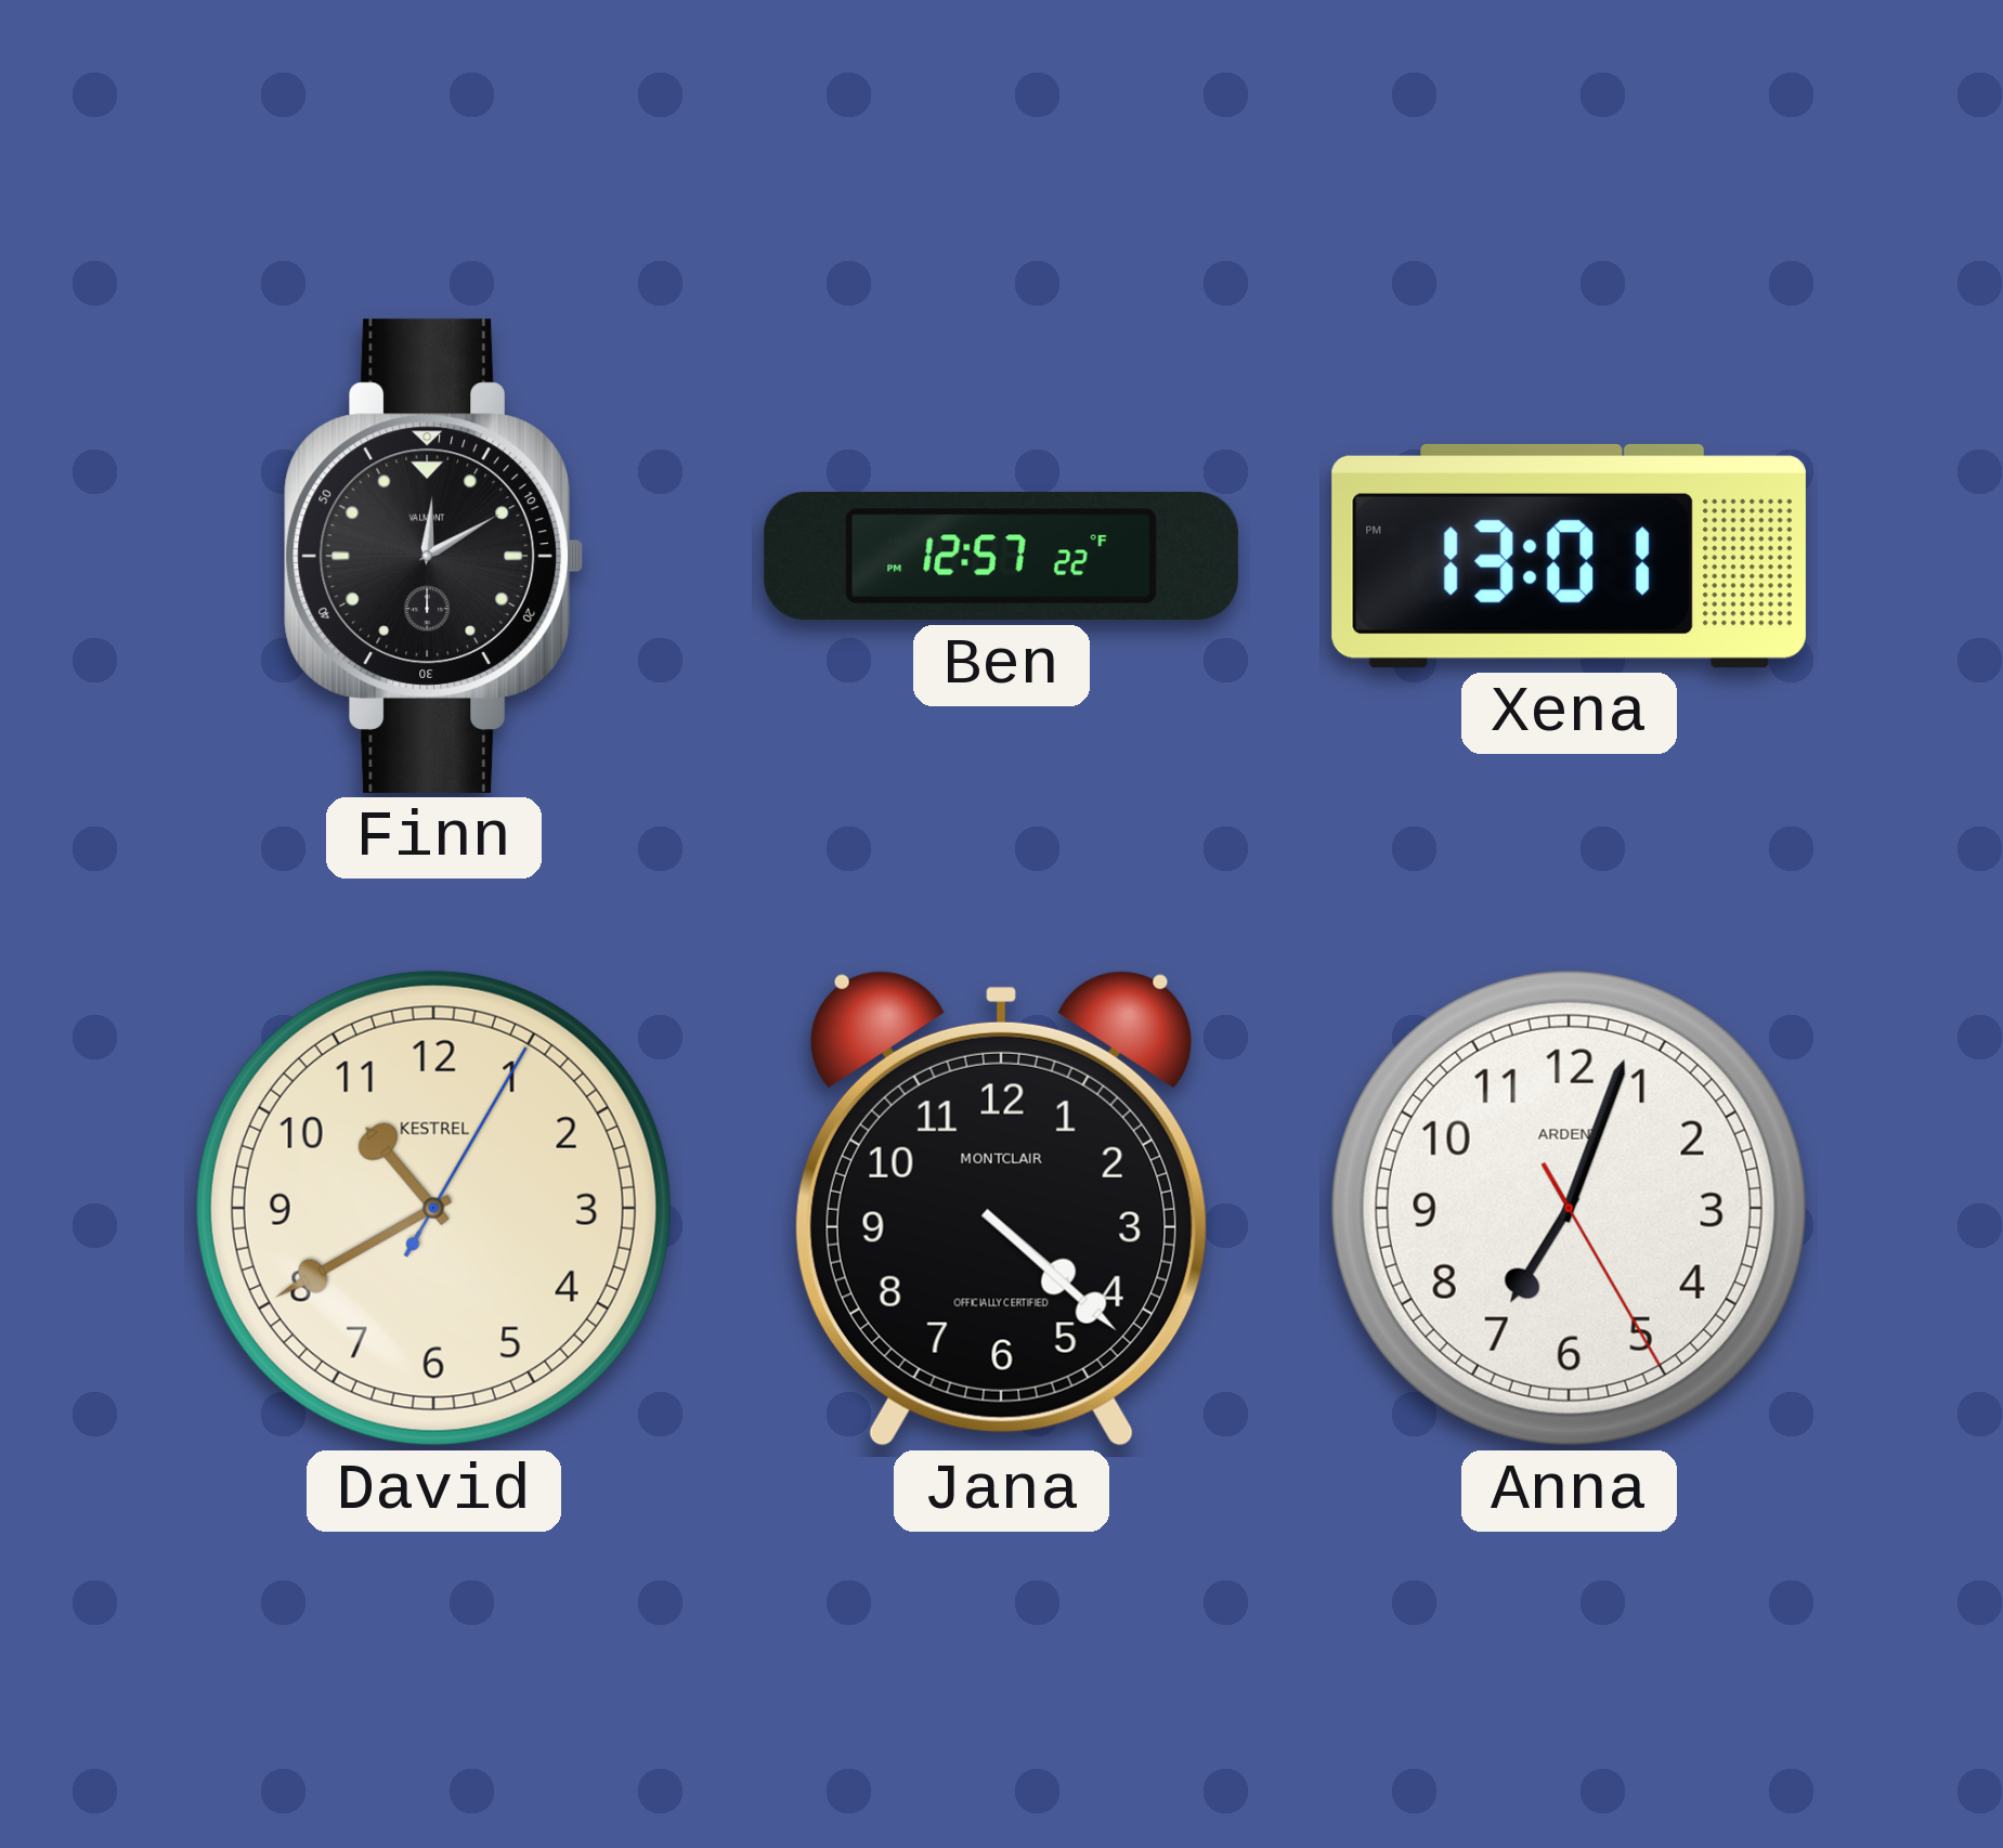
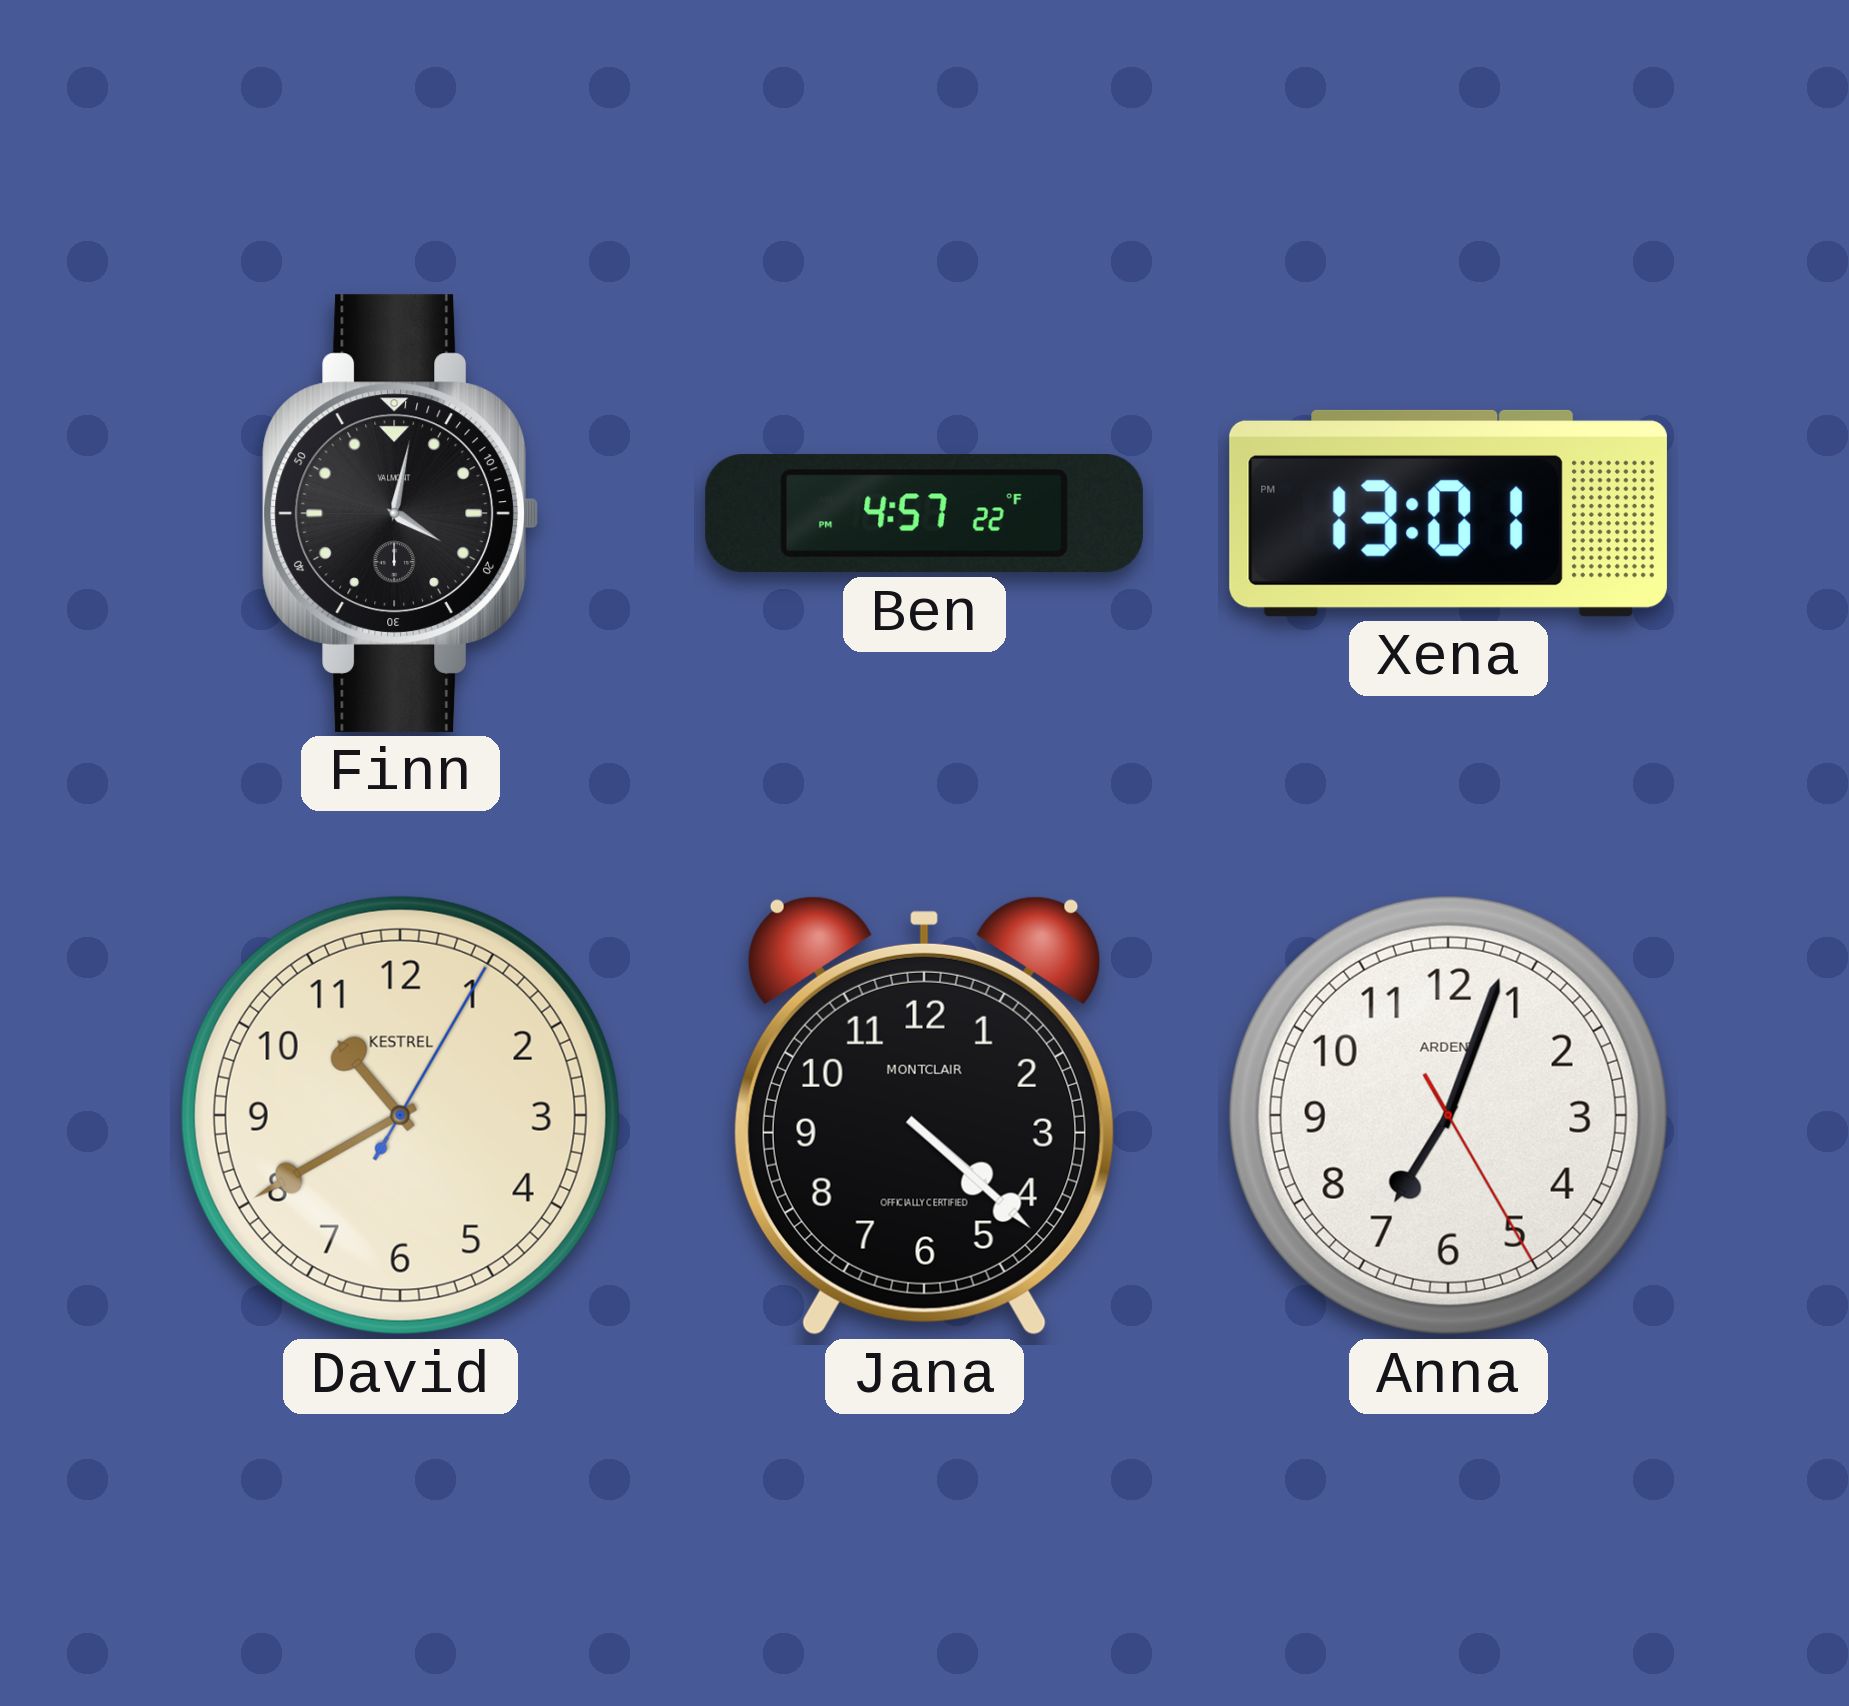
Finn: 12:10 -> 4:02
Ben: 12:57 -> 4:57
